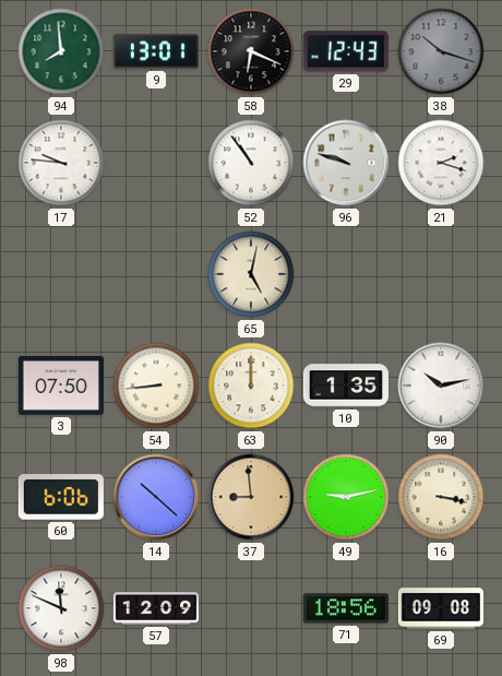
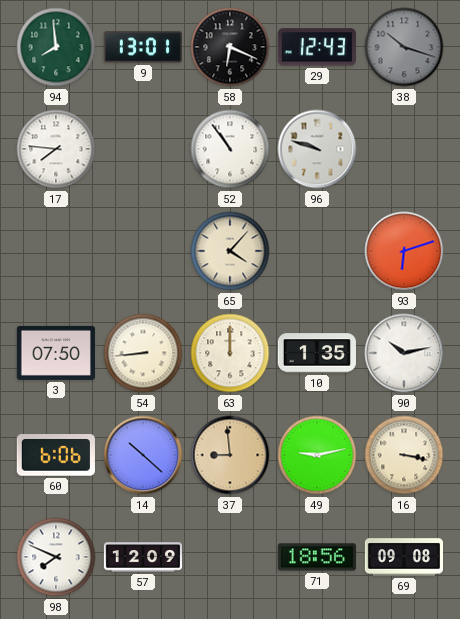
17: 9:46 -> 7:46
21: 2:18 -> none
65: 5:02 -> 4:07
93: none -> 6:12
98: 11:49 -> 7:49
